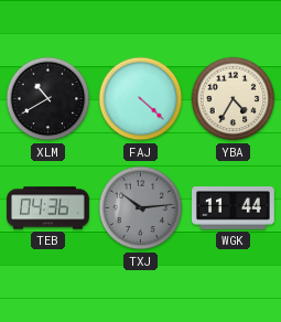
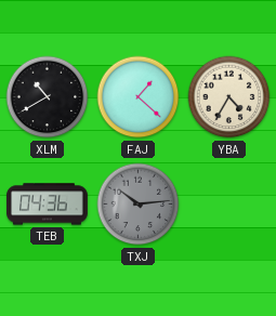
FAJ: 4:22 -> 1:22
WGK: 11:44 -> none
